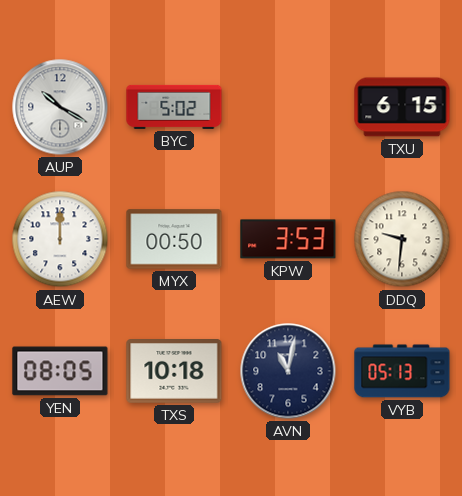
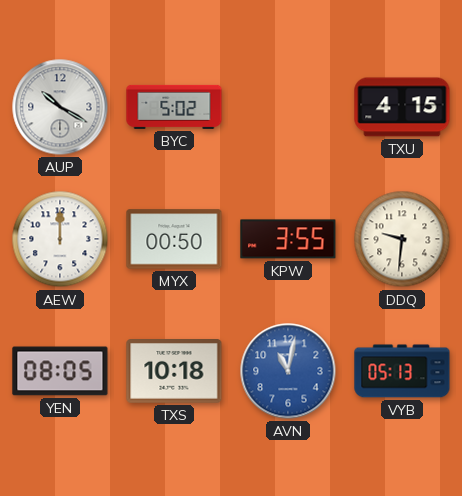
TXU: 6:15 -> 4:15
KPW: 3:53 -> 3:55
AVN dial: navy -> blue
